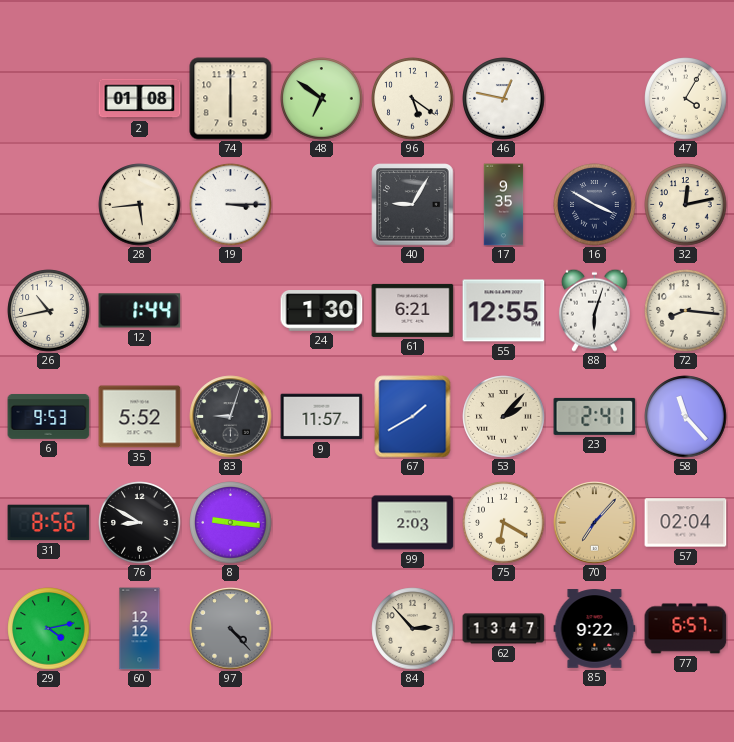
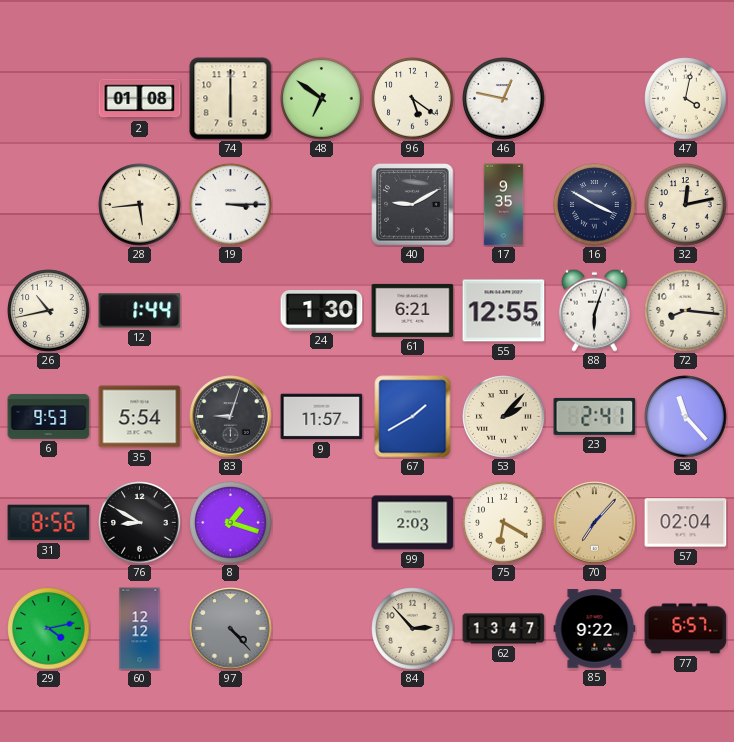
47: 4:05 -> 4:02
40: 9:05 -> 9:10
35: 5:52 -> 5:54
8: 9:16 -> 1:18
